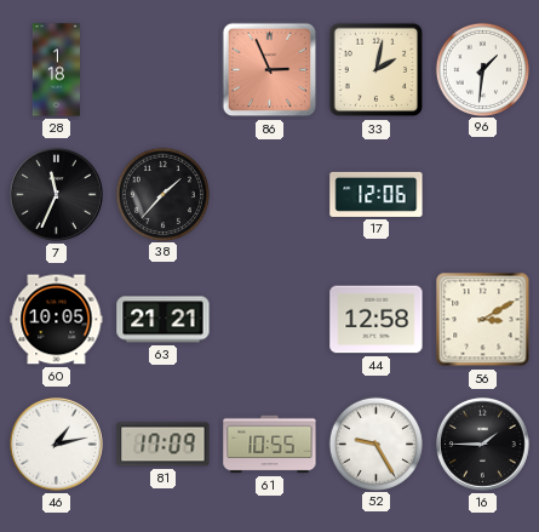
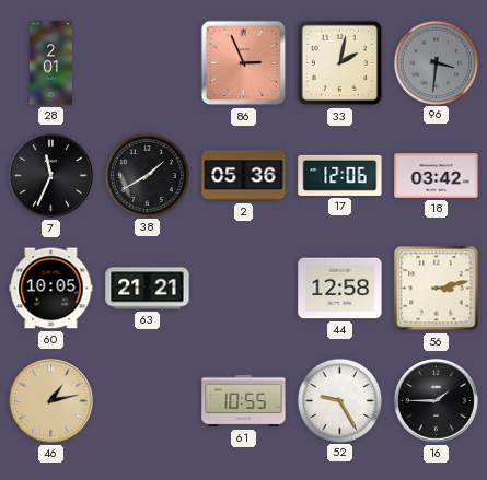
28: 1:18 -> 2:01
96: 1:31 -> 3:31
96 dial: white -> grey
38: 1:37 -> 1:40
2: none -> 05:36
18: none -> 03:42
56: 3:10 -> 3:13
46 dial: white -> champagne
81: 17:09 -> none
